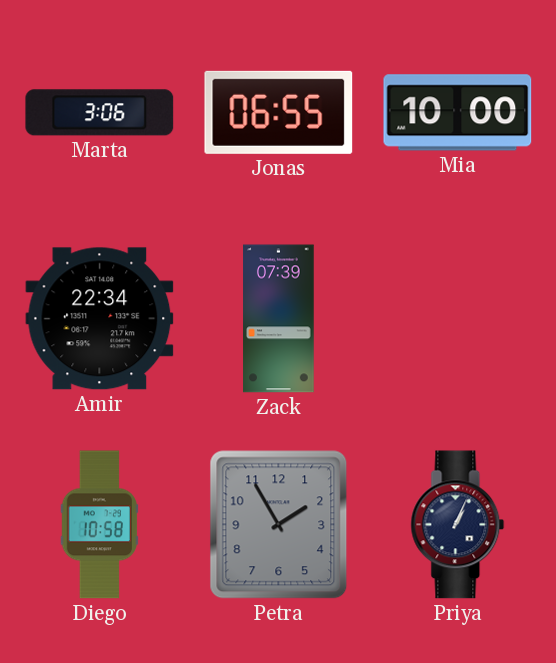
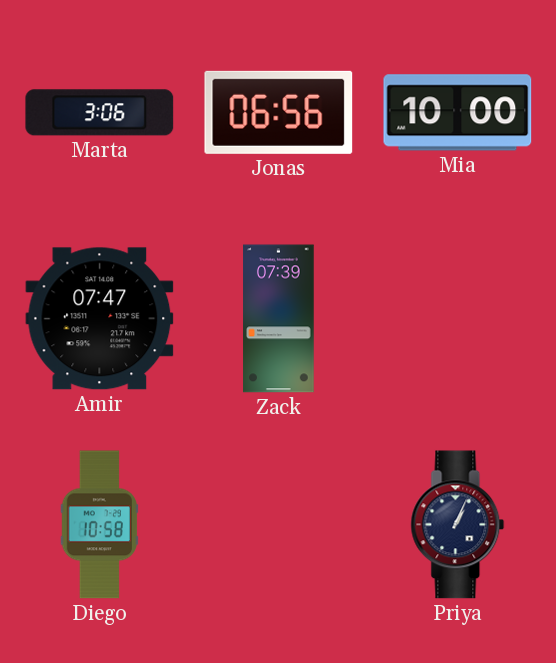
Jonas: 06:55 -> 06:56
Amir: 22:34 -> 07:47
Petra: 1:55 -> none
